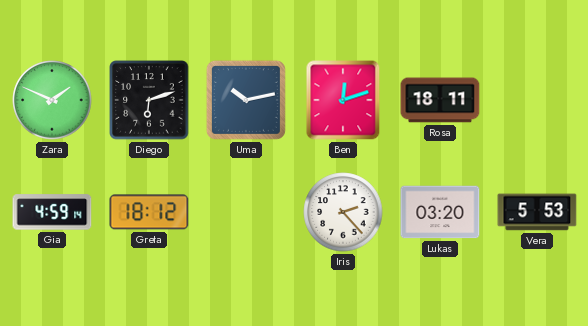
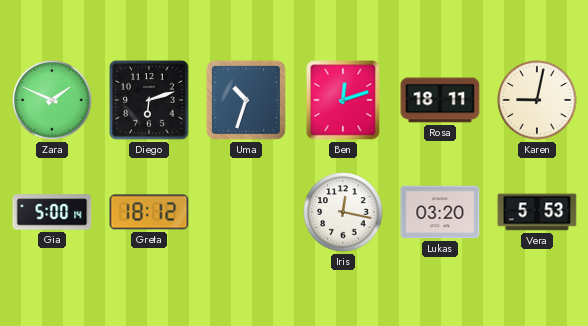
Uma: 10:13 -> 10:33
Karen: none -> 9:02
Gia: 4:59 -> 5:00
Iris: 2:23 -> 12:17
